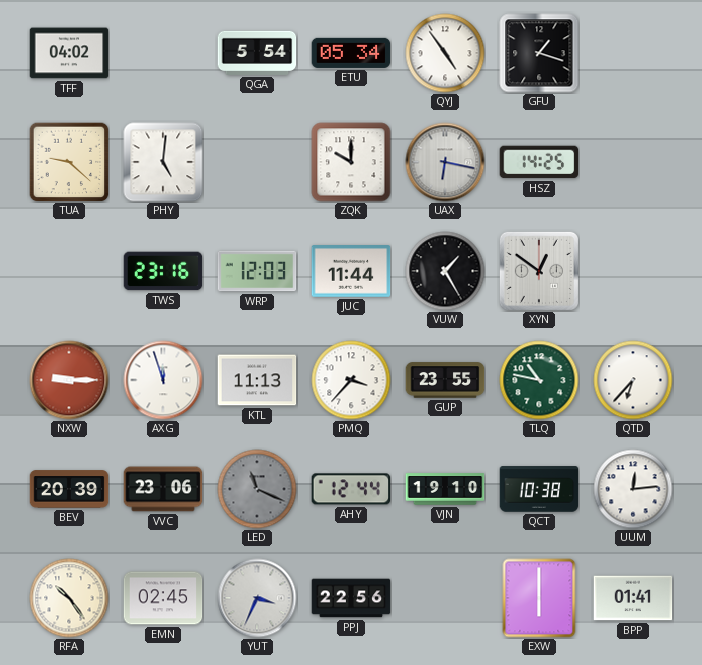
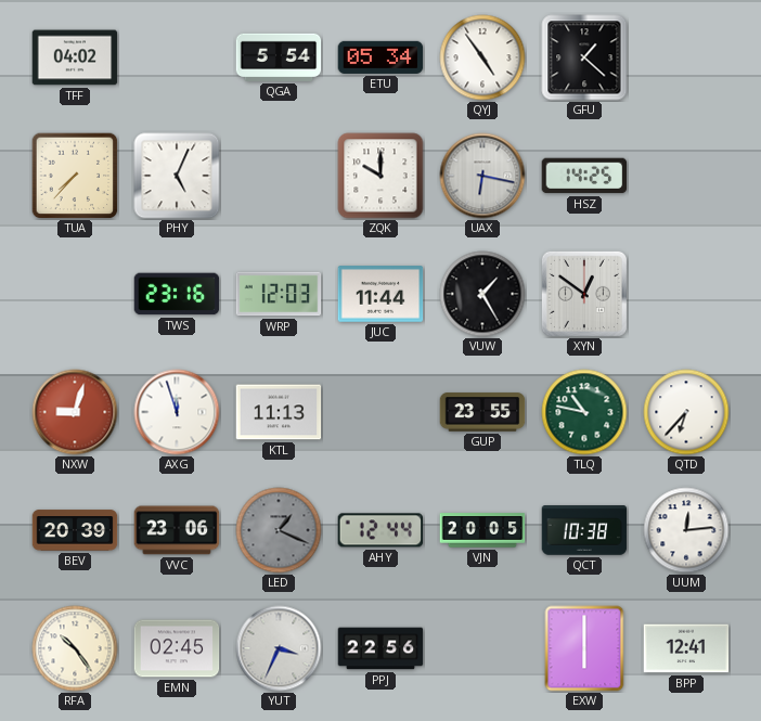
GFU: 1:18 -> 1:22
TUA: 9:22 -> 7:37
PHY: 5:01 -> 5:04
NXW: 9:15 -> 9:03
PMQ: 3:37 -> none
LED: 11:19 -> 1:19
VJN: 19:10 -> 20:05
BPP: 01:41 -> 12:41
